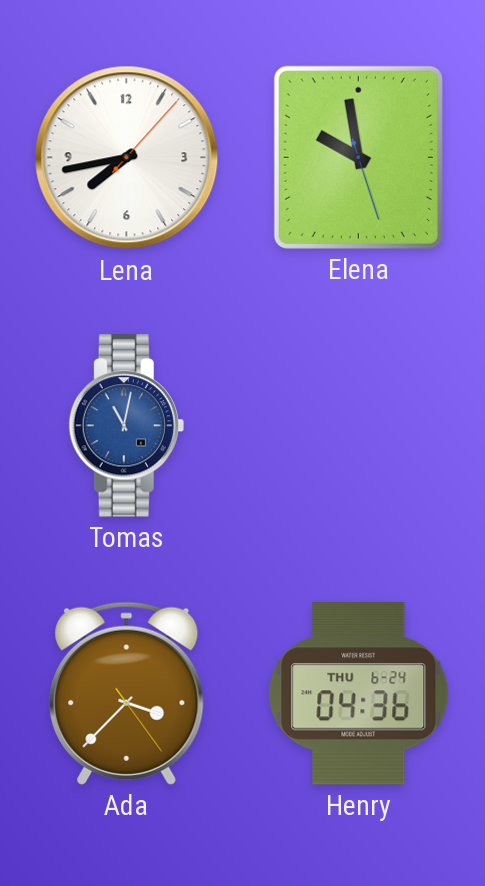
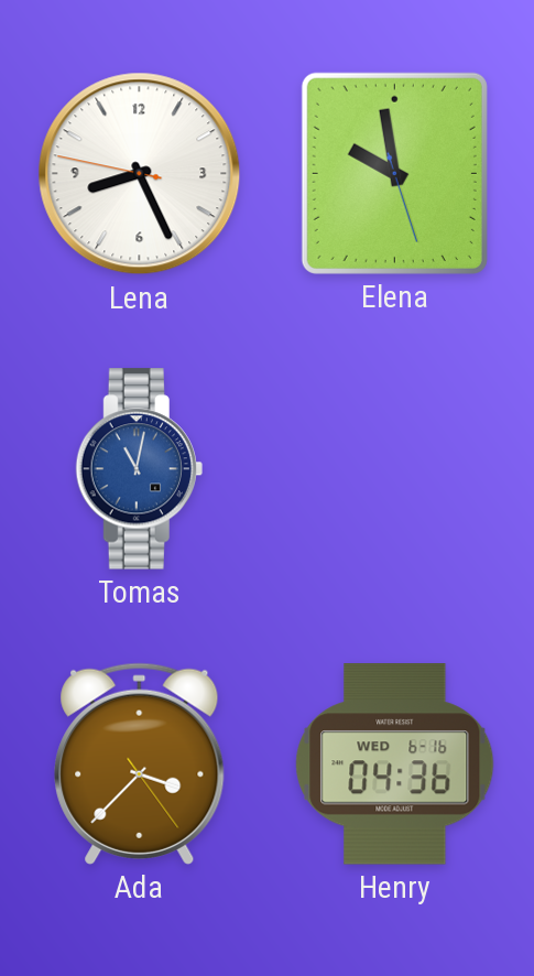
Lena: 7:43 -> 8:25
Henry date: THU 6-24 -> WED 6-16
